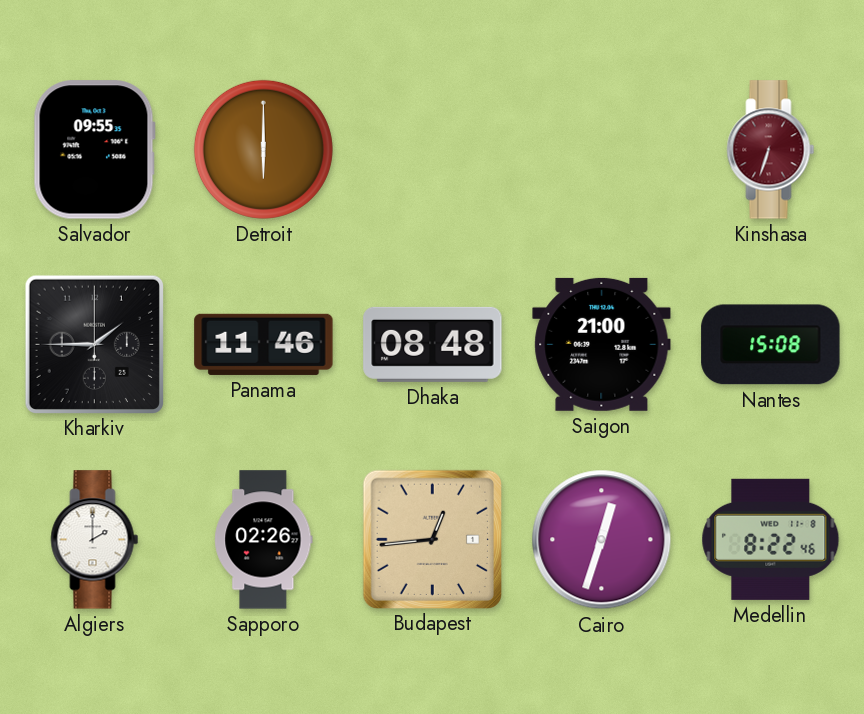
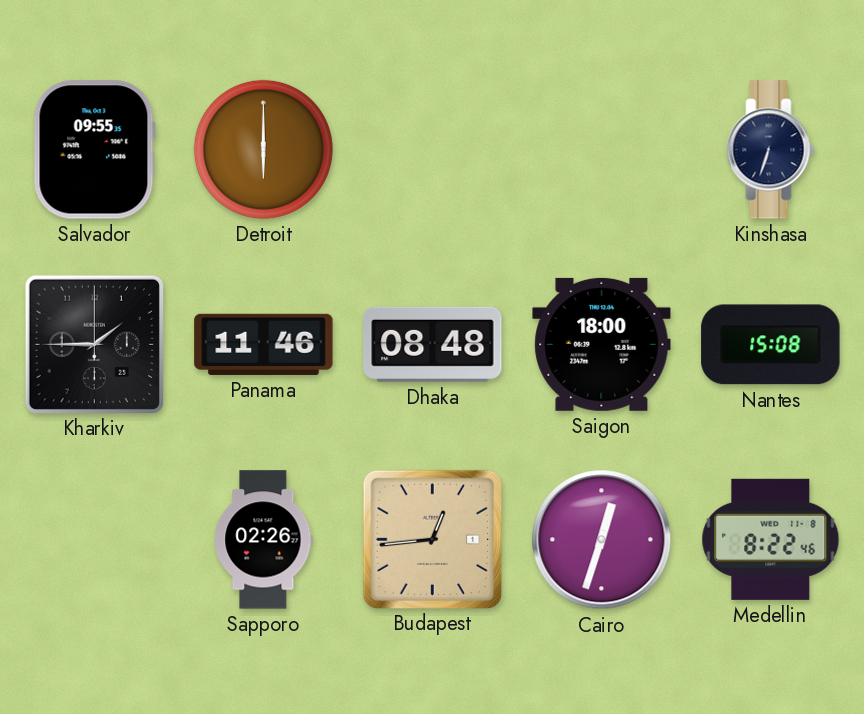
Kinshasa dial: burgundy -> navy
Saigon: 21:00 -> 18:00
Algiers: 2:00 -> none
